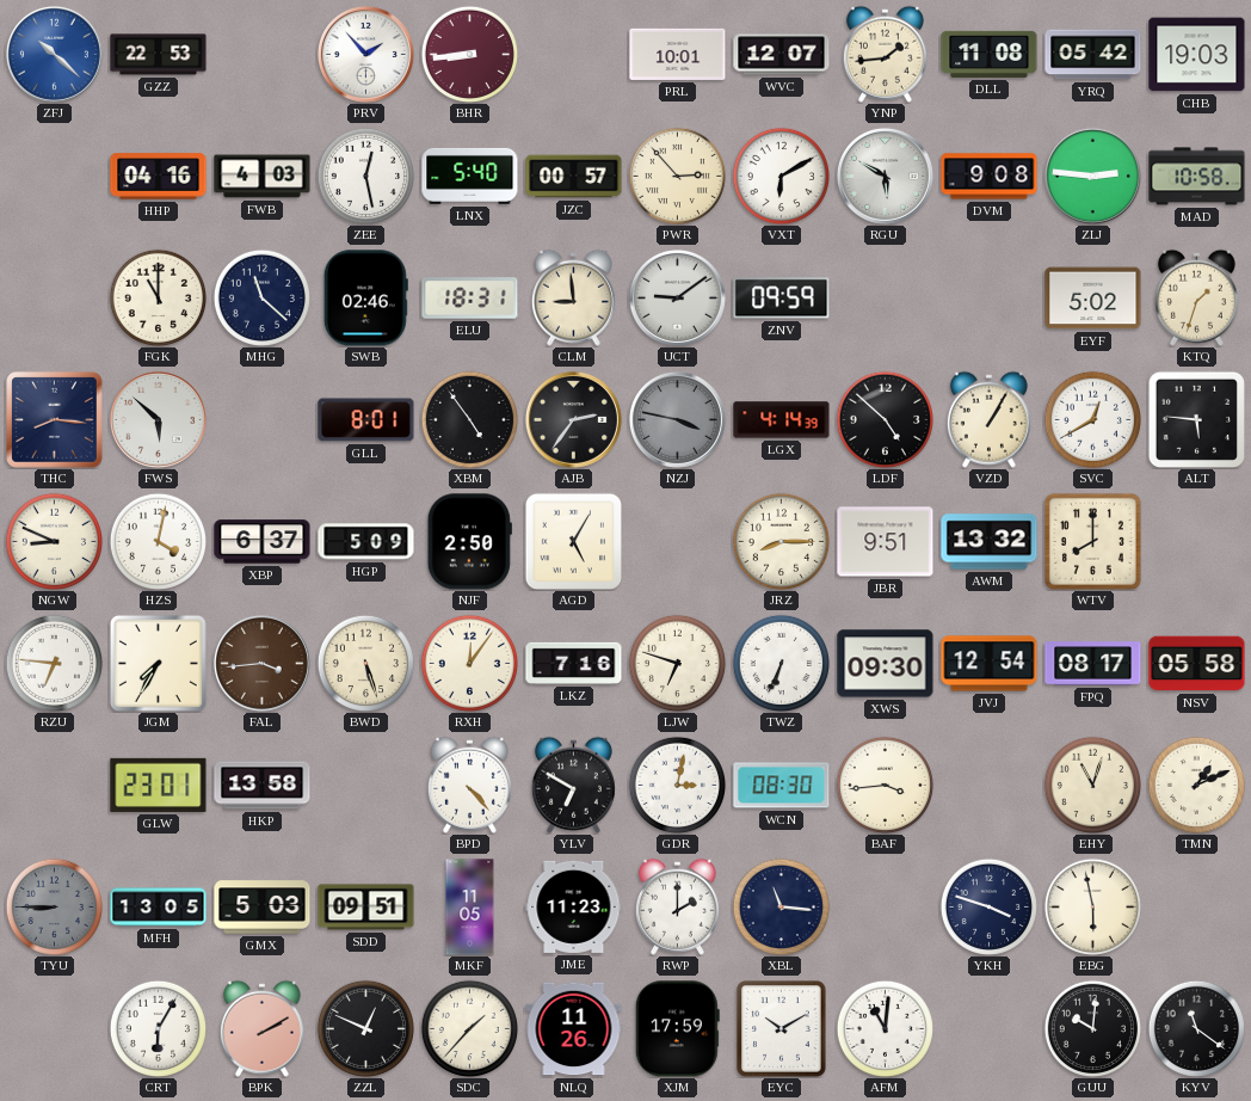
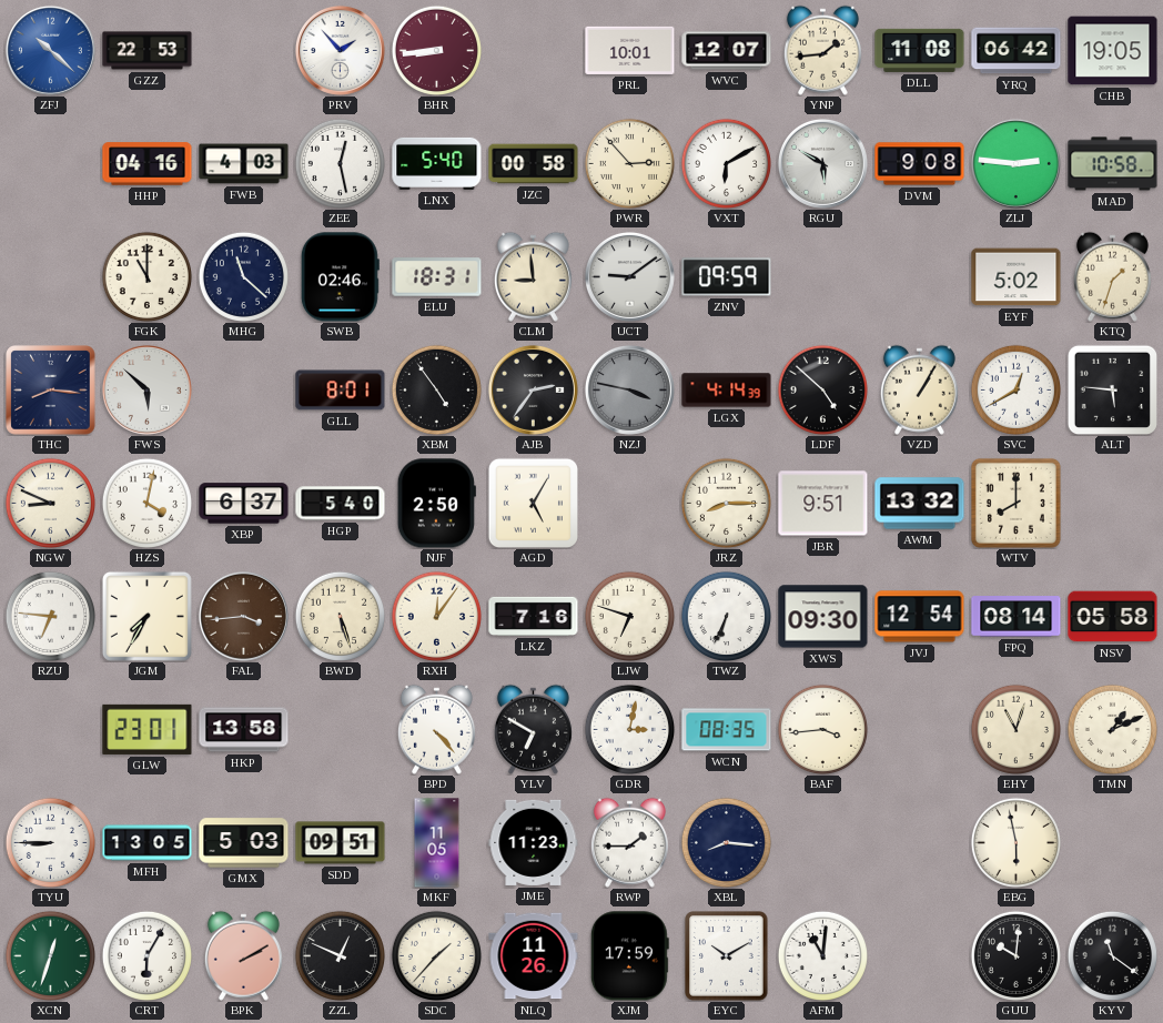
YRQ: 05:42 -> 06:42
CHB: 19:03 -> 19:05
JZC: 00:57 -> 00:58
HGP: 5:09 -> 5:40
FPQ: 08:17 -> 08:14
WCN: 08:30 -> 08:35
TYU dial: grey -> white
RWP: 2:00 -> 1:45
XBL: 11:16 -> 8:16
YKH: 3:48 -> none
XCN: none -> 12:33
